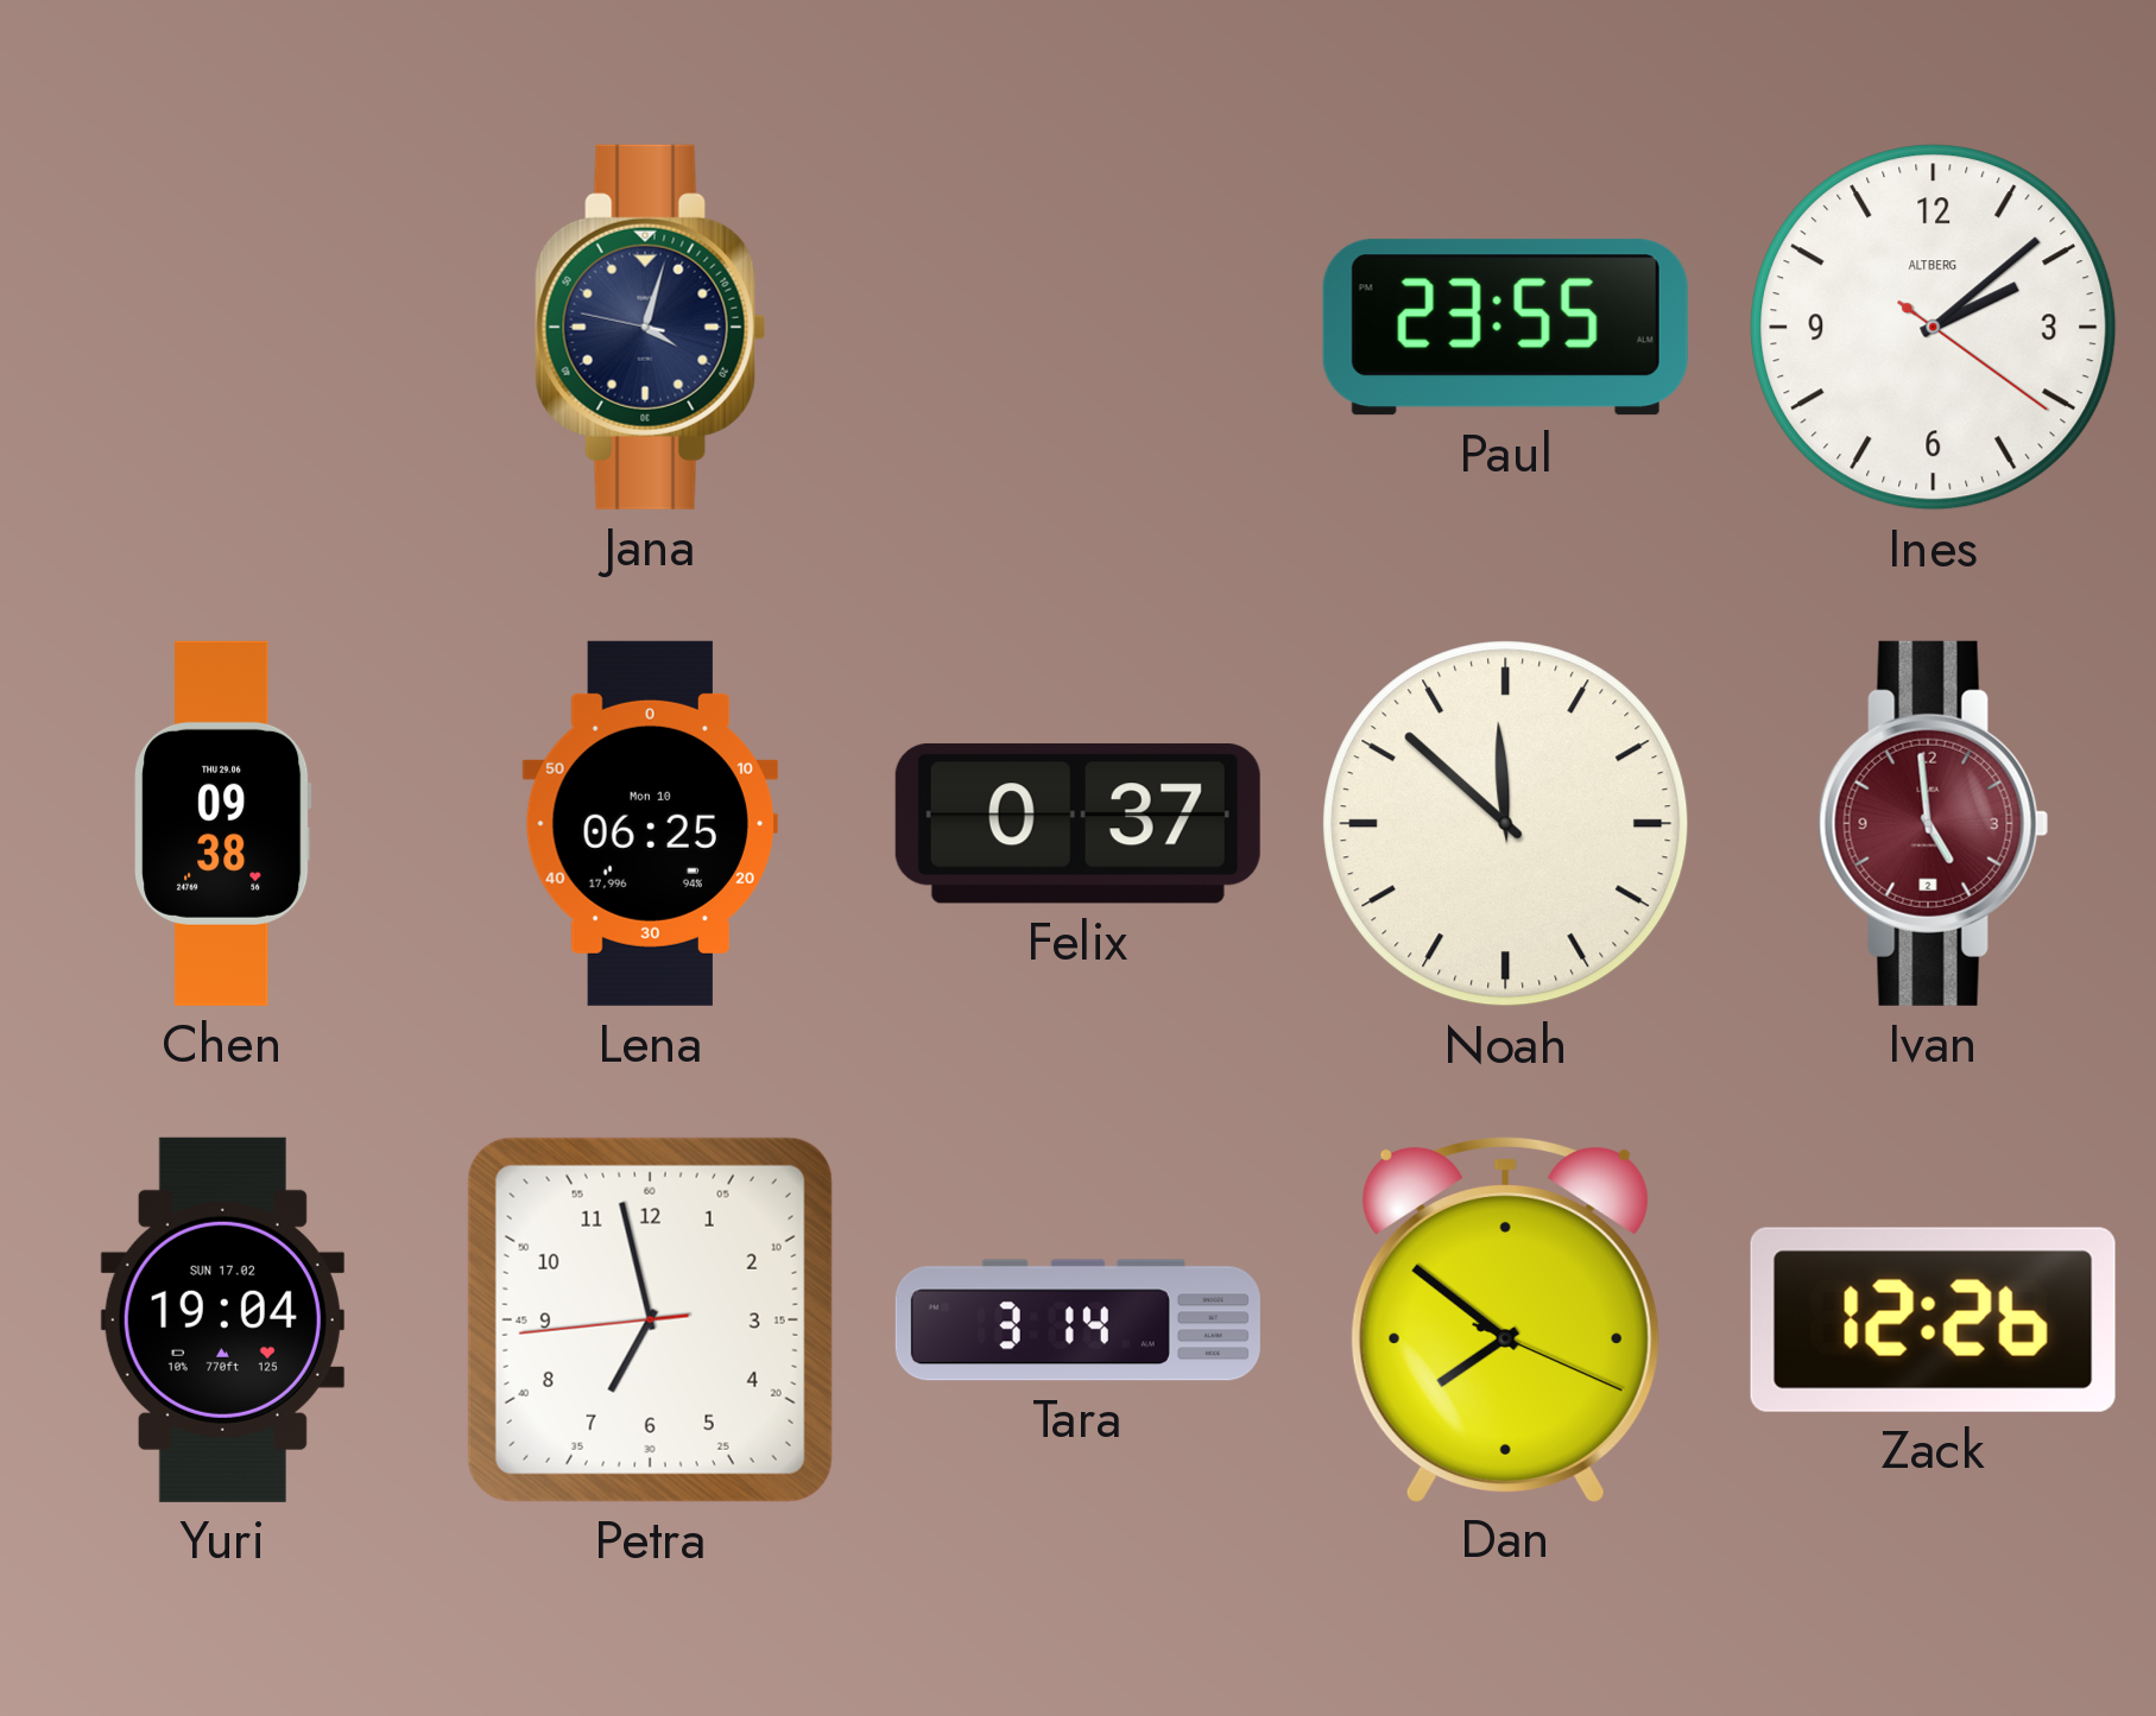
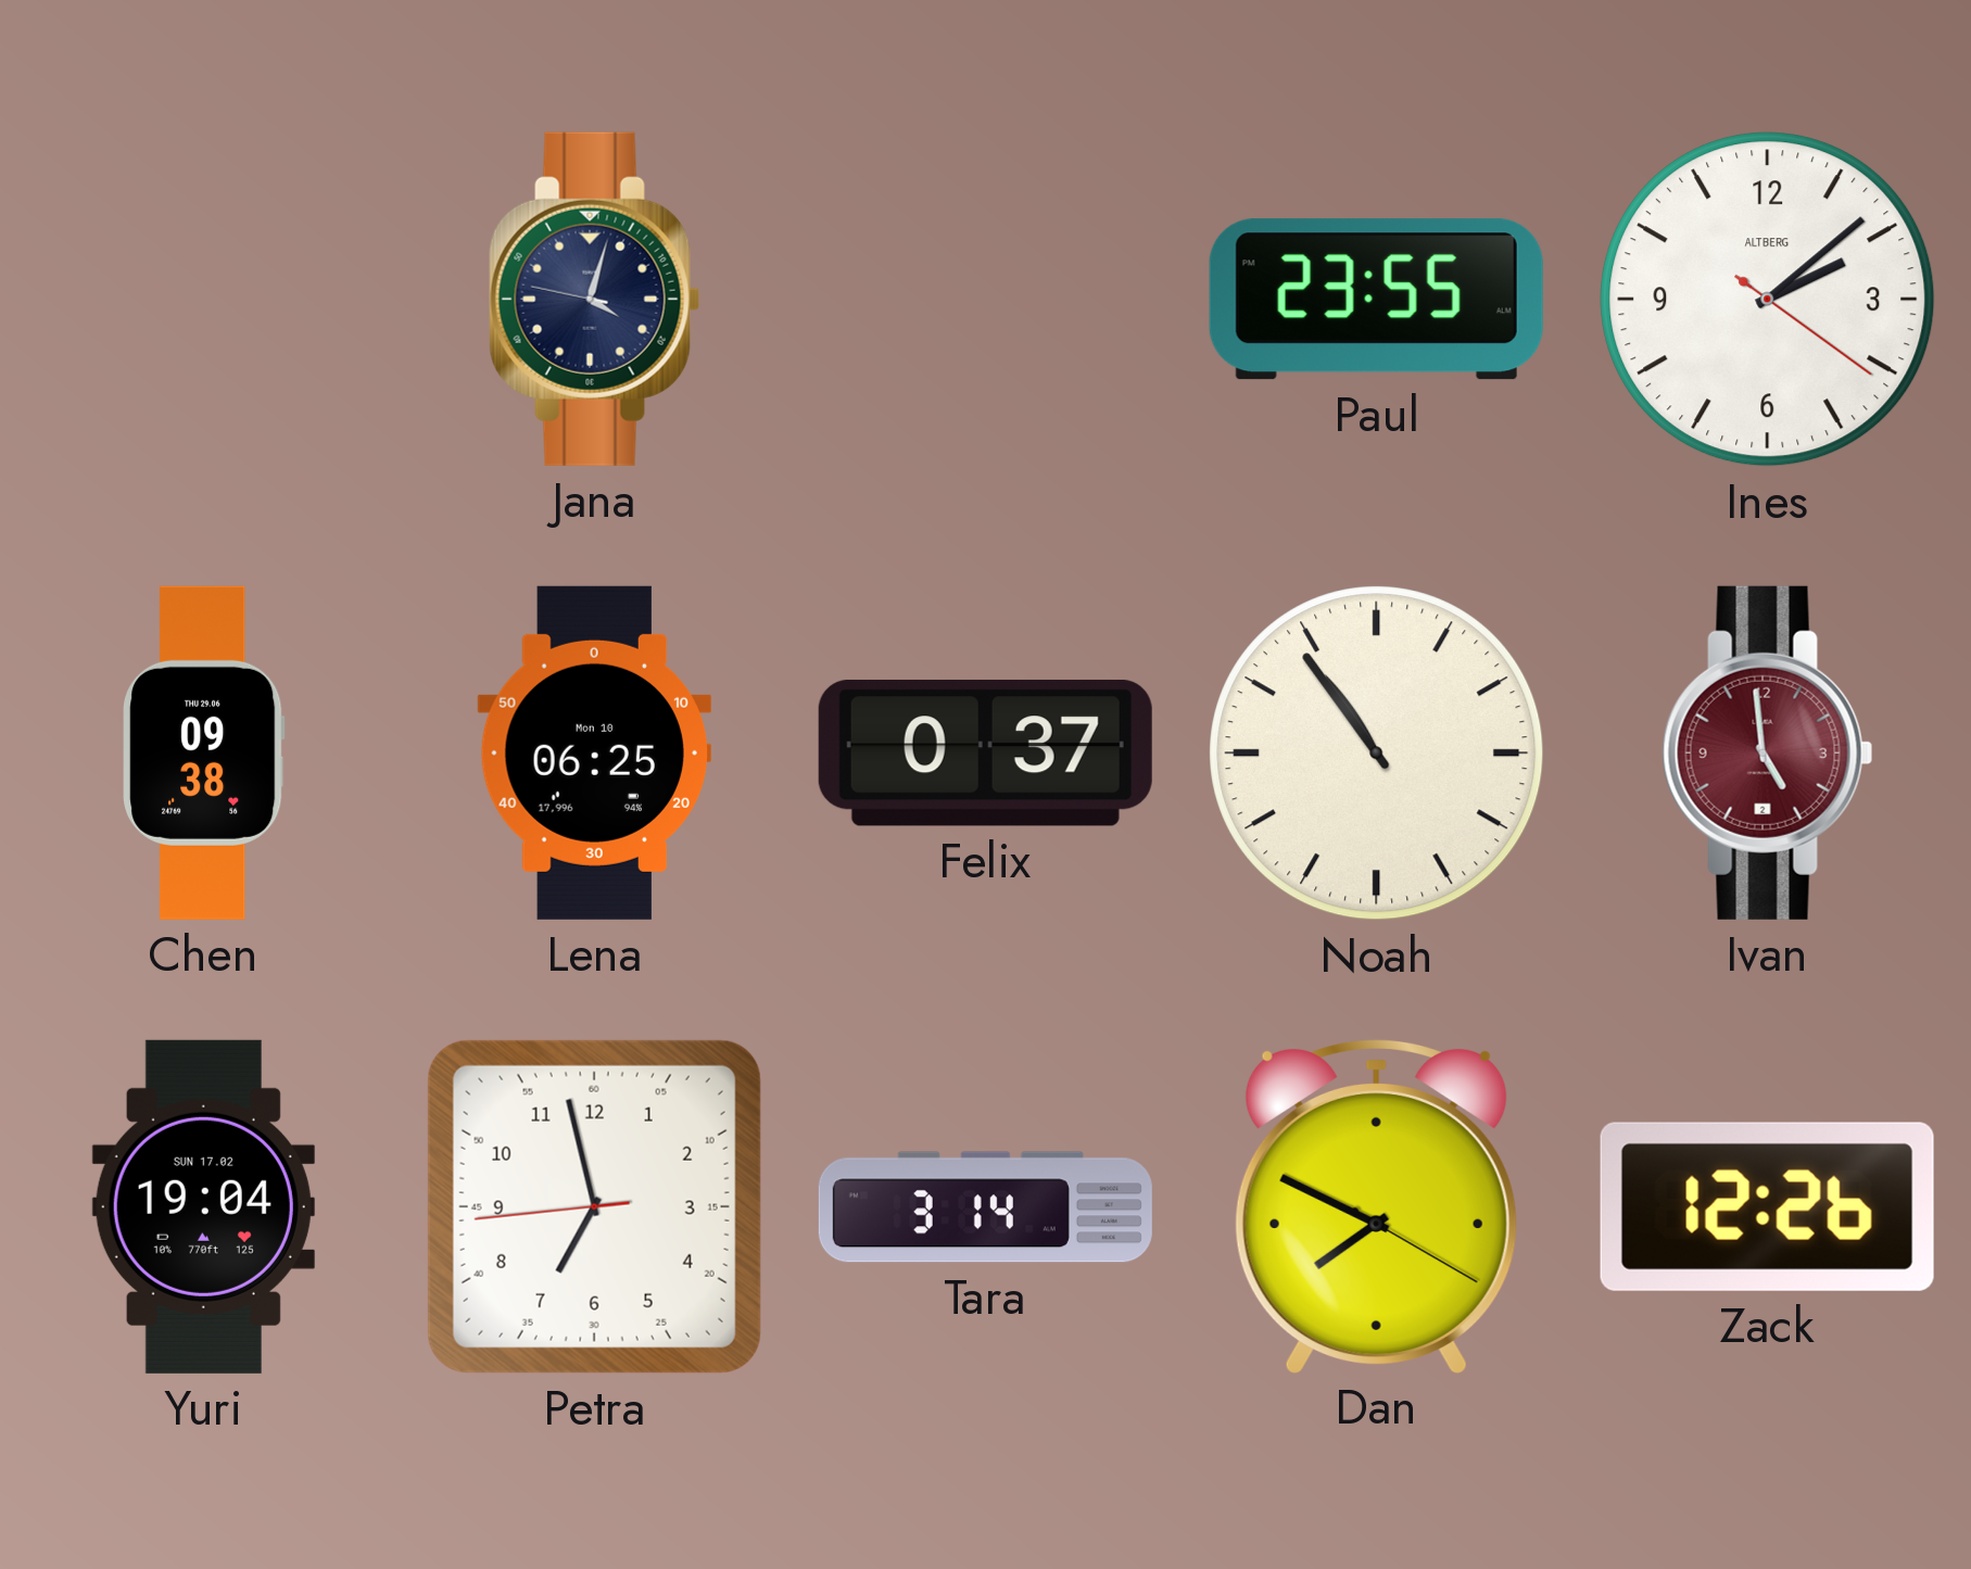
Noah: 11:52 -> 10:54
Dan: 7:51 -> 7:49
